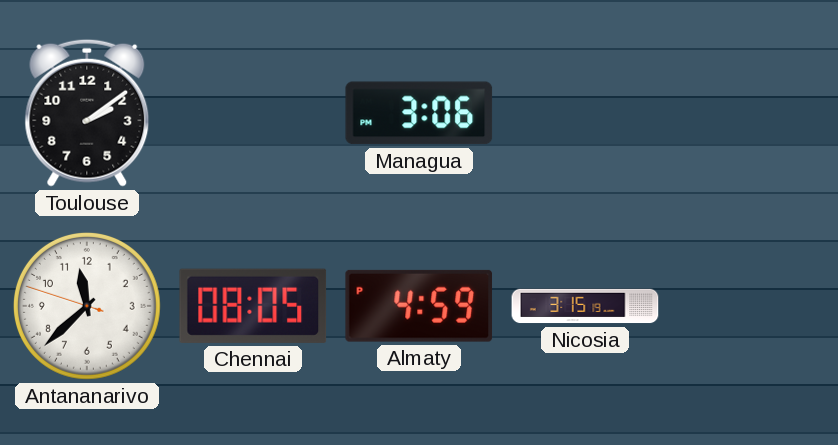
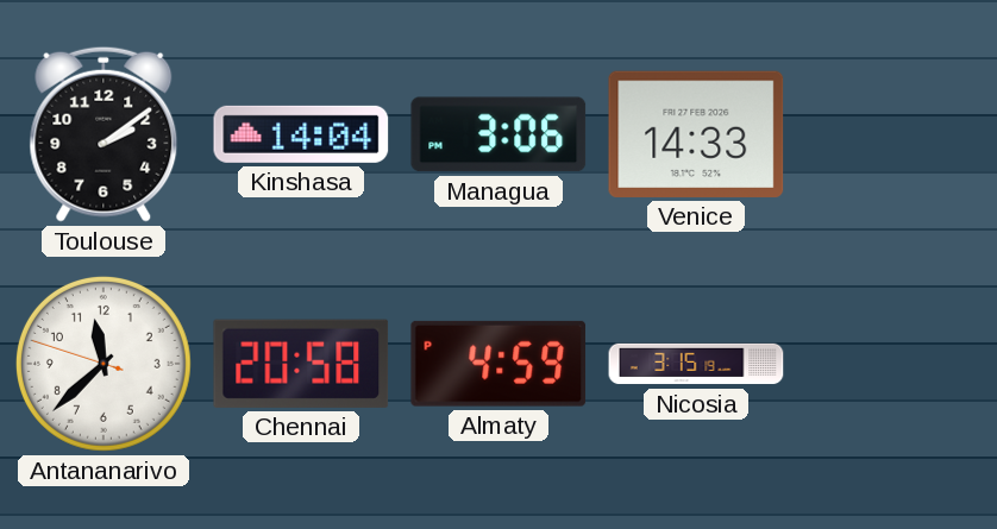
Kinshasa: none -> 14:04
Venice: none -> 14:33
Chennai: 08:05 -> 20:58
